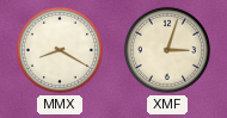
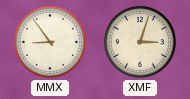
MMX: 8:20 -> 8:54
